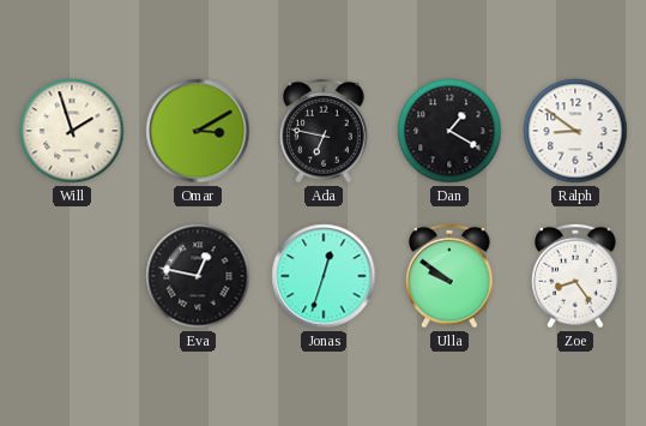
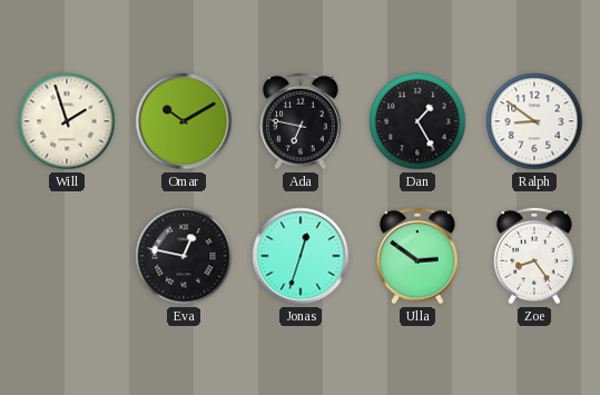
Omar: 3:10 -> 10:10
Dan: 1:20 -> 1:25
Ulla: 9:51 -> 2:51
